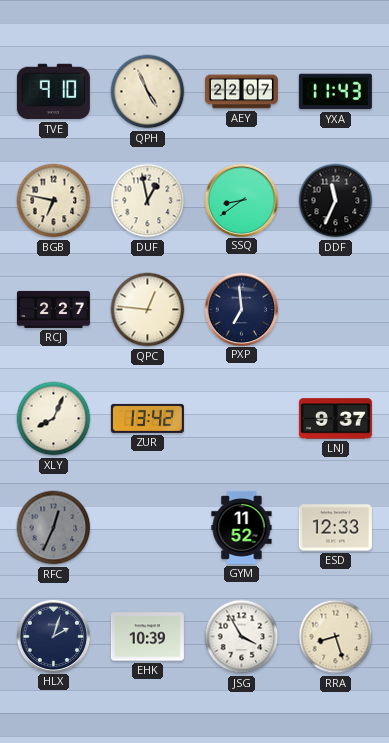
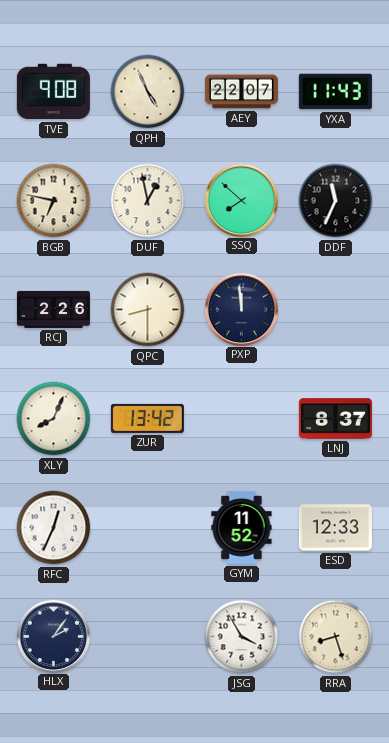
TVE: 9:10 -> 9:08
SSQ: 8:39 -> 7:52
RCJ: 2:27 -> 2:26
QPC: 12:46 -> 8:30
PXP: 6:59 -> 11:59
LNJ: 9:37 -> 8:37
RFC dial: grey -> white
HLX: 2:03 -> 2:06
EHK: 10:39 -> none
